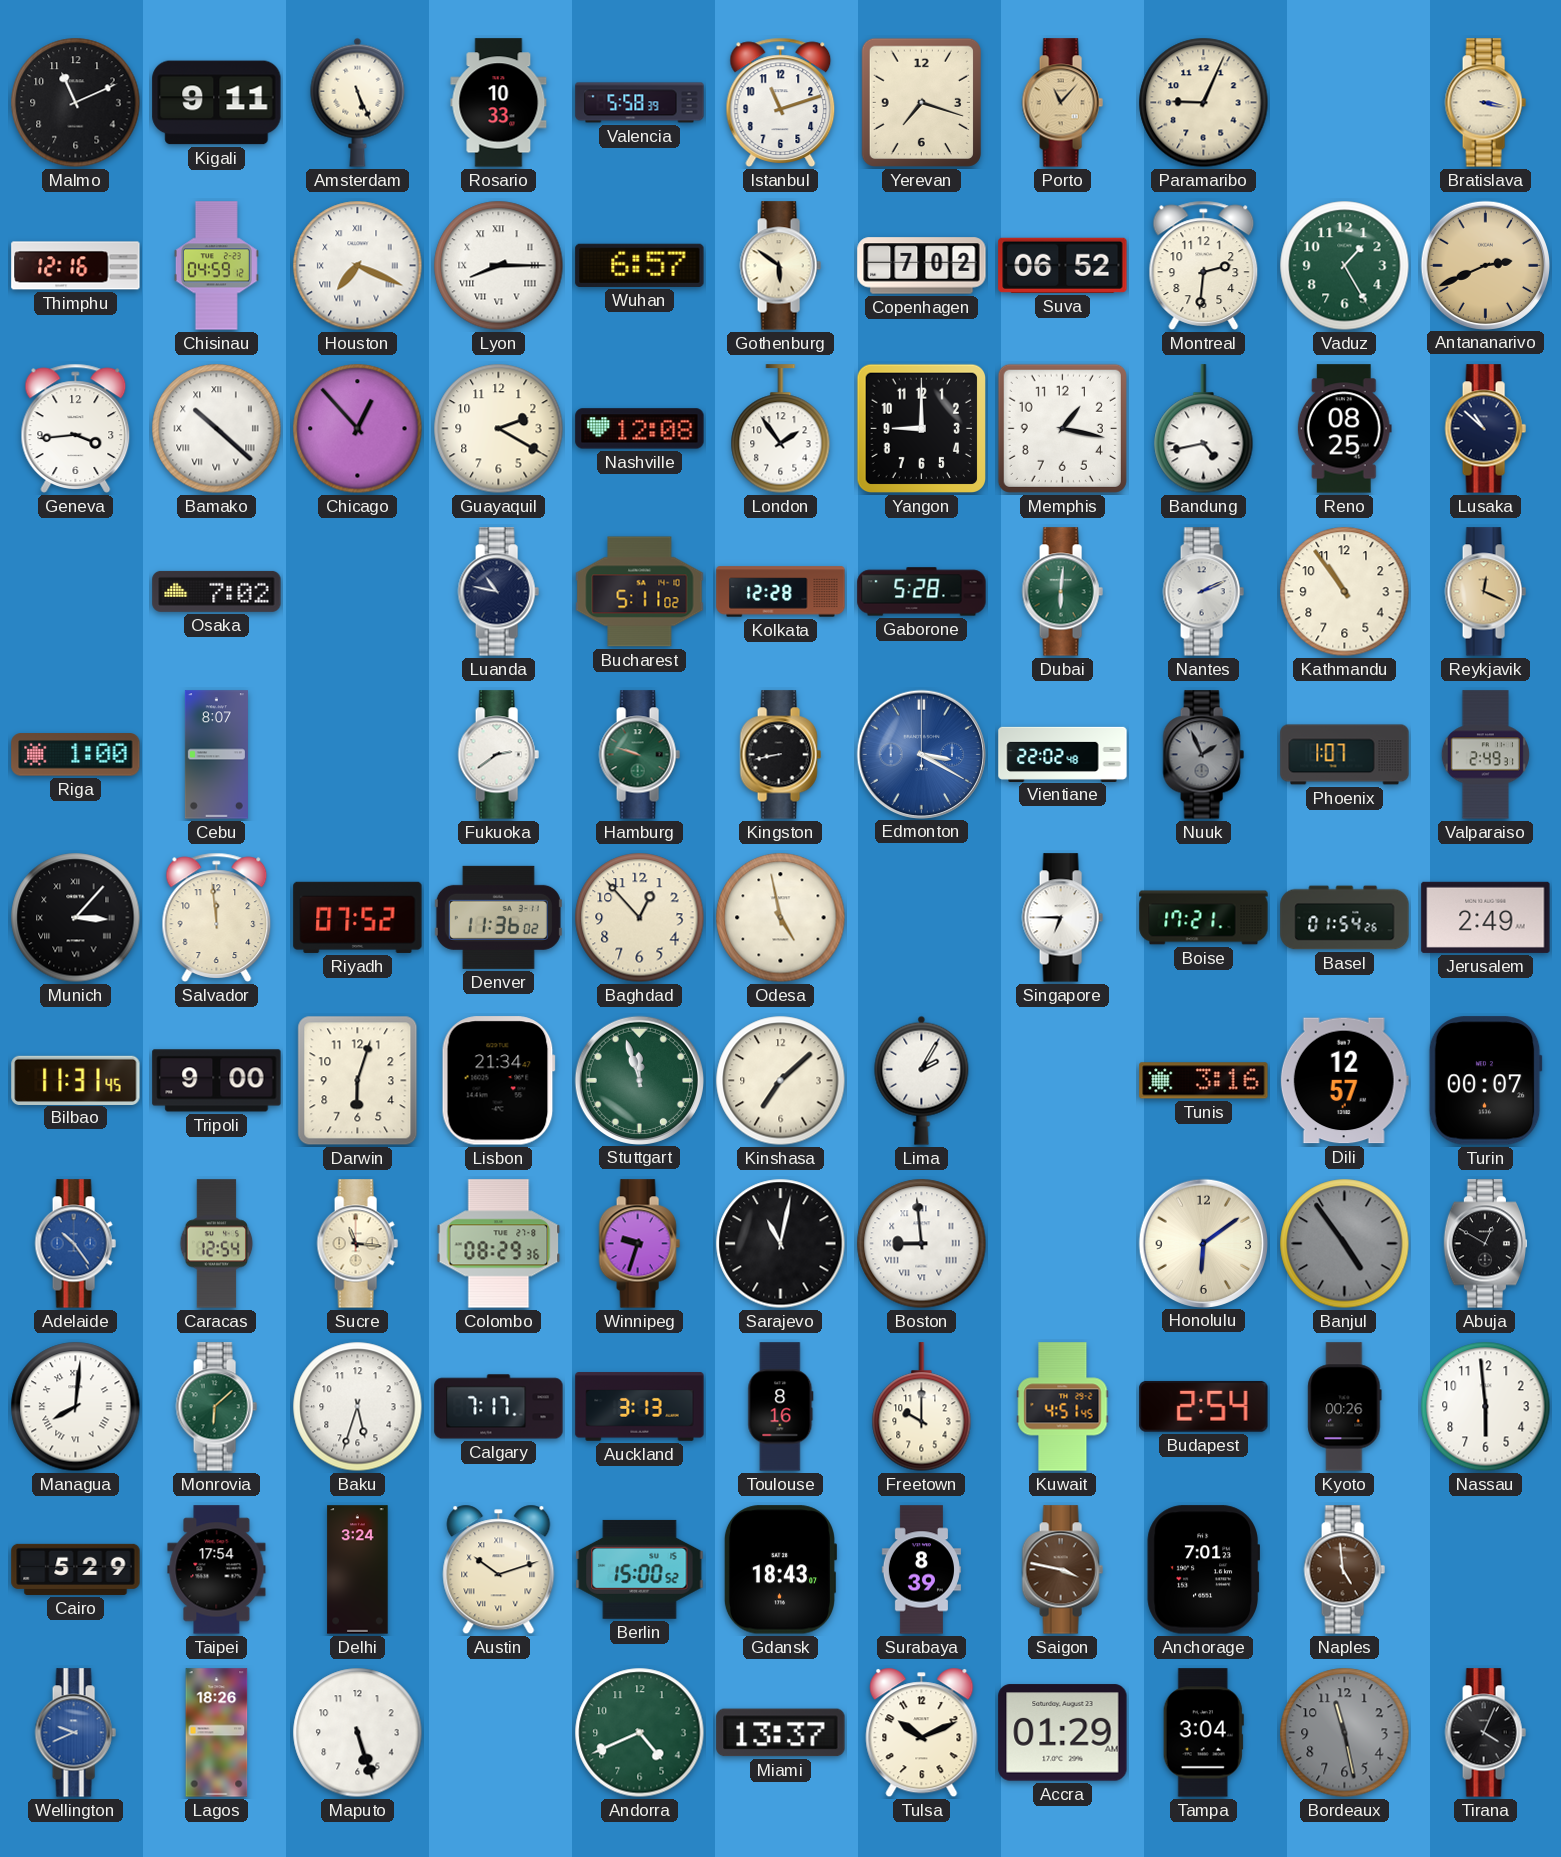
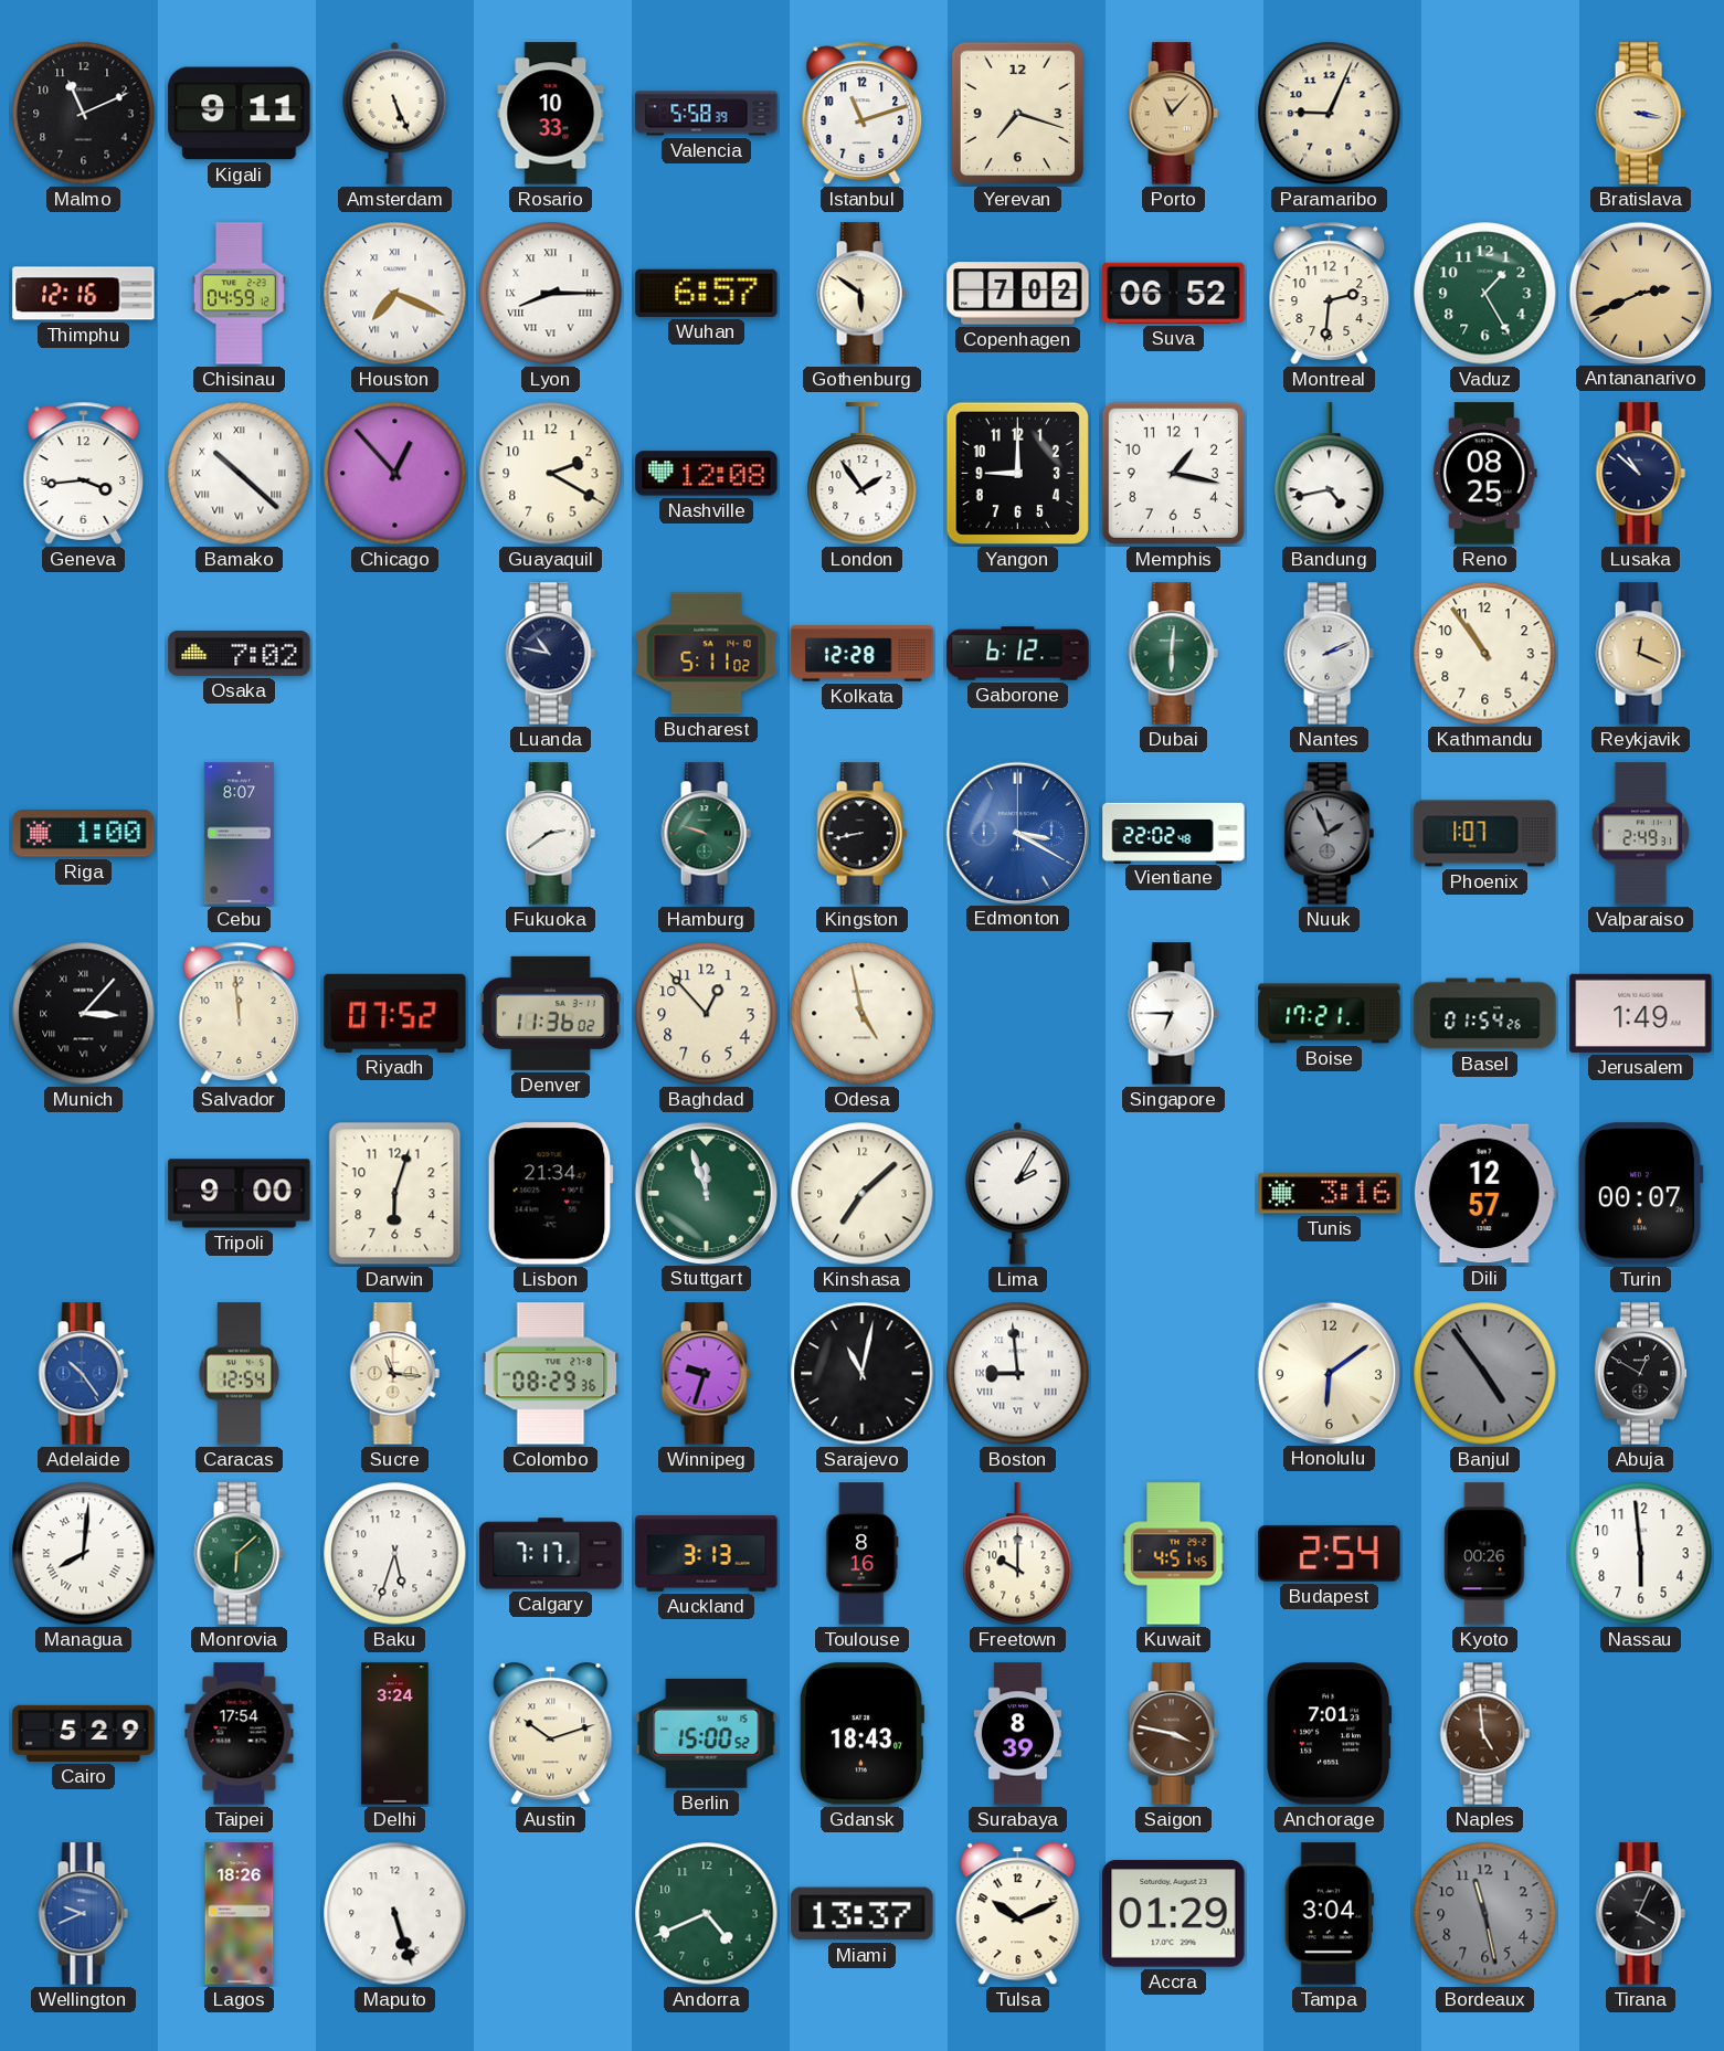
Gaborone: 5:28 -> 6:12
Jerusalem: 2:49 -> 1:49
Bilbao: 11:31 -> none
